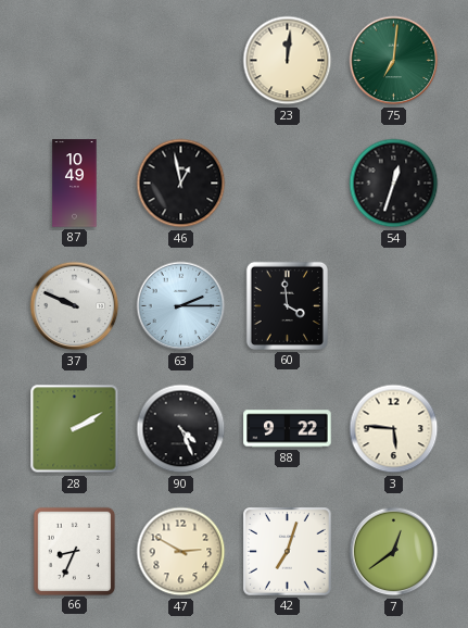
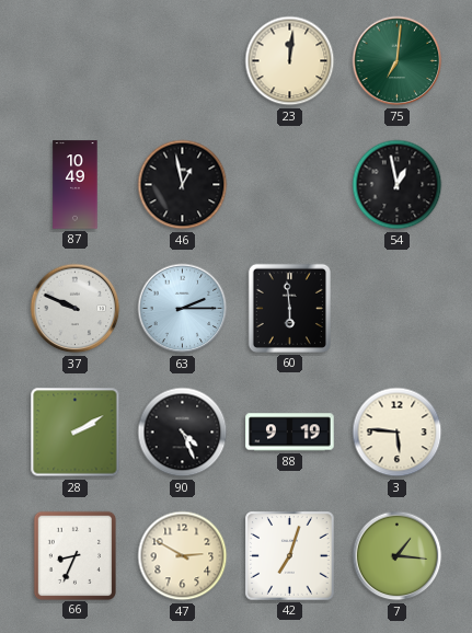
54: 12:33 -> 12:58
60: 3:59 -> 5:59
88: 9:22 -> 9:19
7: 12:39 -> 1:16
